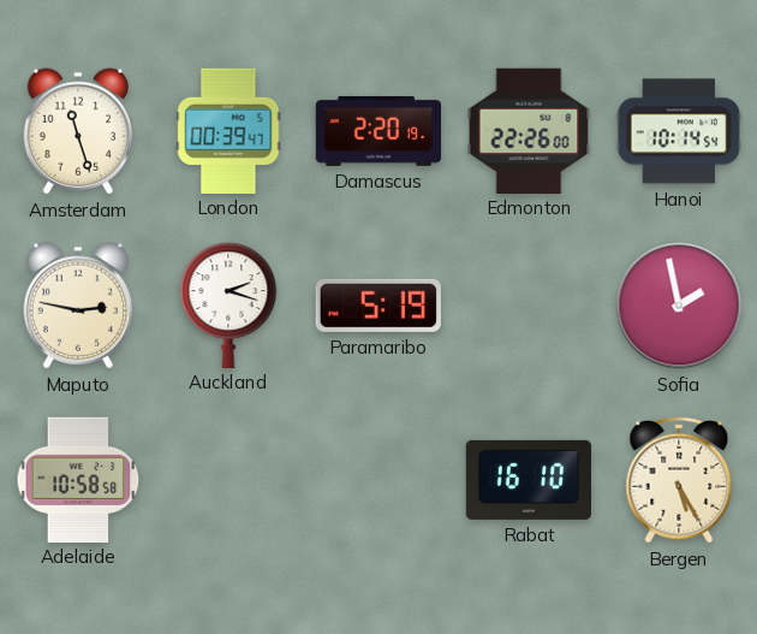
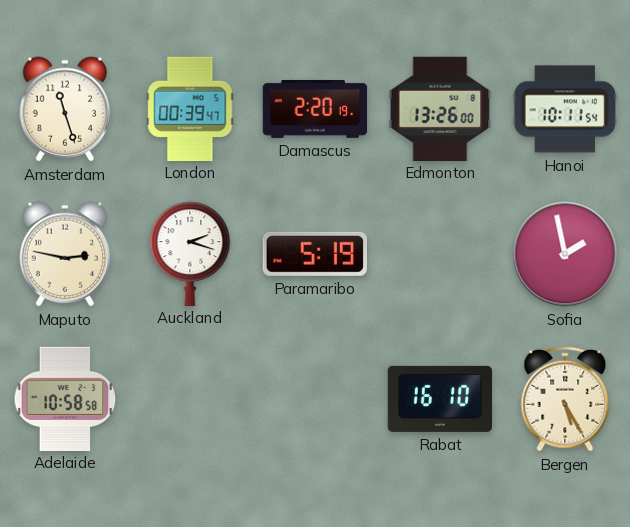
Edmonton: 22:26 -> 13:26
Hanoi: 10:14 -> 10:11
